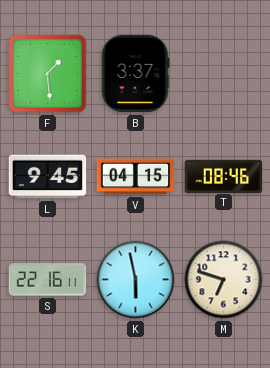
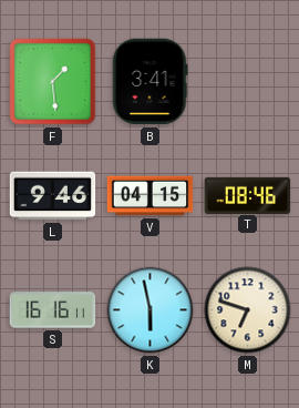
B: 3:37 -> 3:41
L: 9:45 -> 9:46
S: 22:16 -> 16:16
